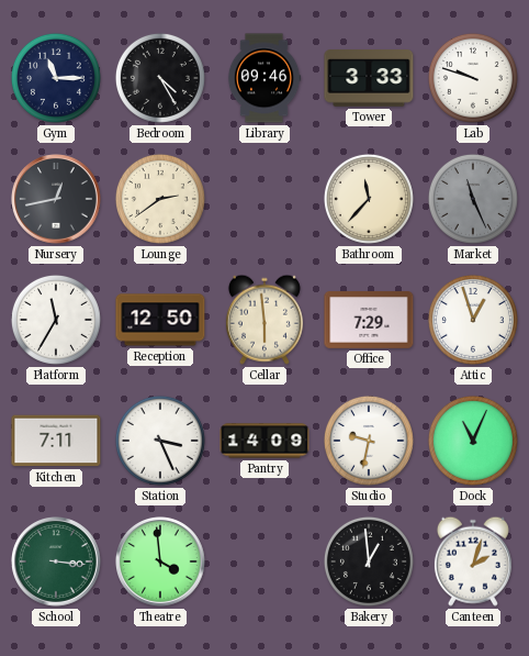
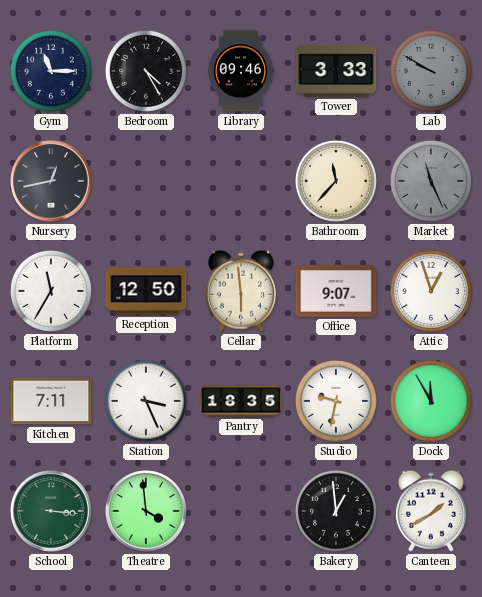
Lab: 9:48 -> 9:50
Lab dial: white -> grey
Lounge: 2:39 -> none
Office: 7:29 -> 9:07
Pantry: 14:09 -> 18:35
Dock: 11:04 -> 11:55
Canteen: 2:03 -> 1:40
